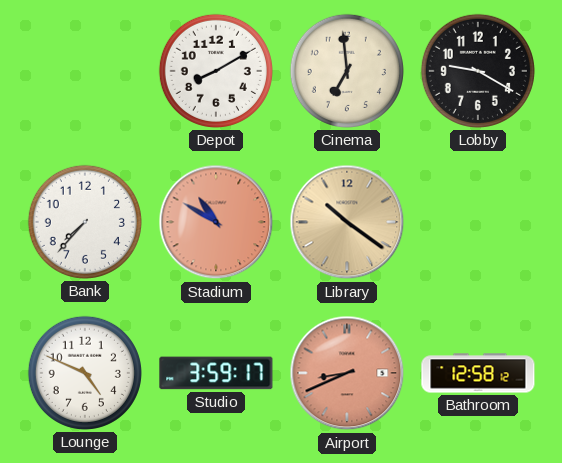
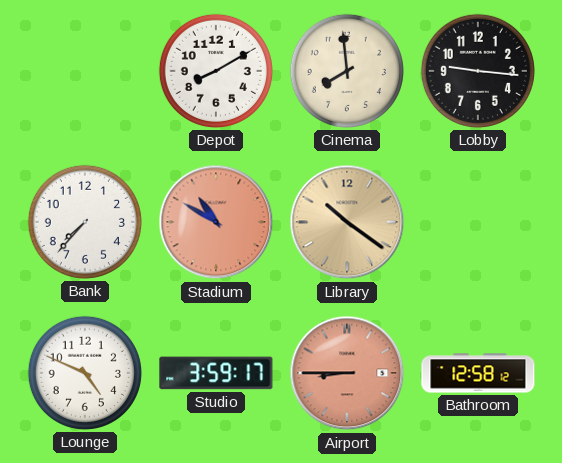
Cinema: 6:59 -> 7:59
Lobby: 9:20 -> 9:16
Airport: 8:41 -> 8:45
